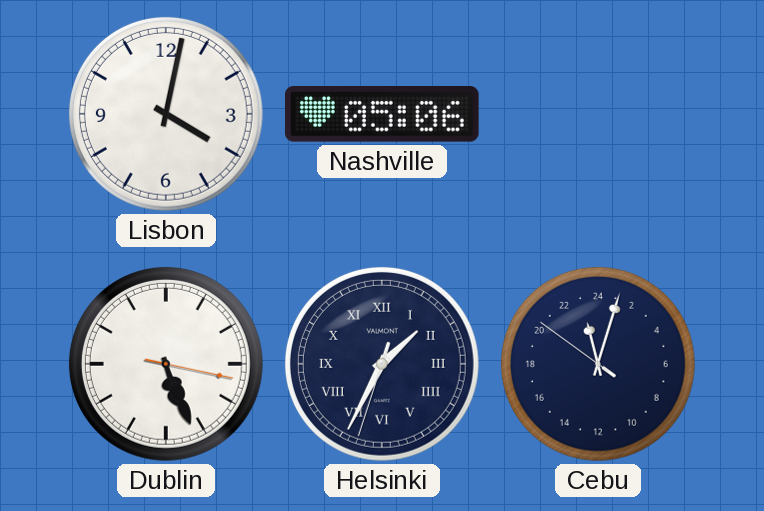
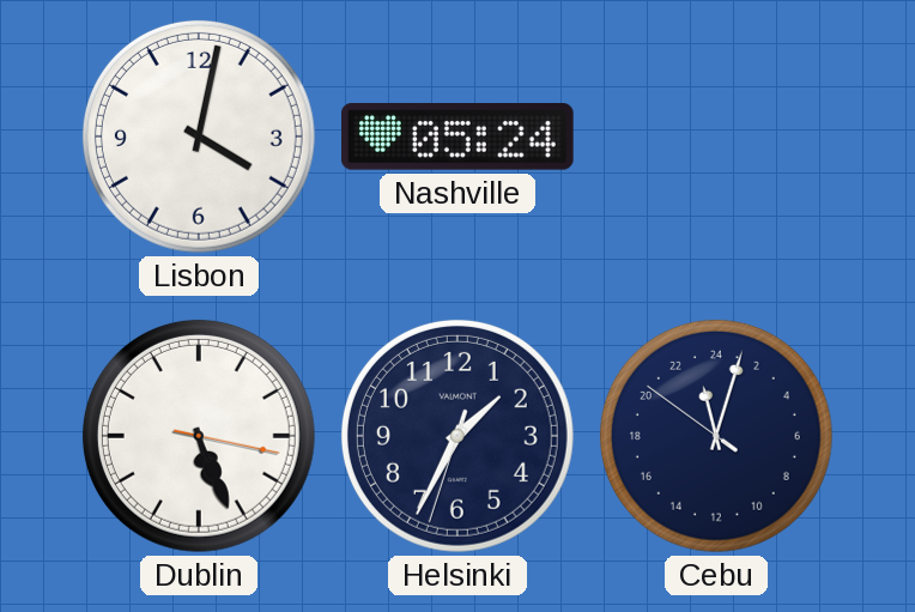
Nashville: 05:06 -> 05:24
Helsinki numerals: Roman -> Arabic
